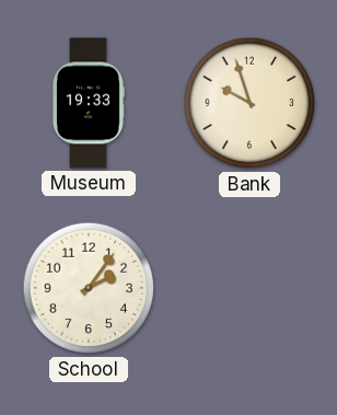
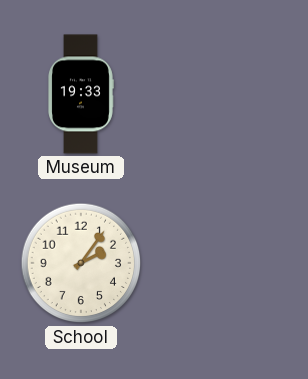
Bank: 9:57 -> none
